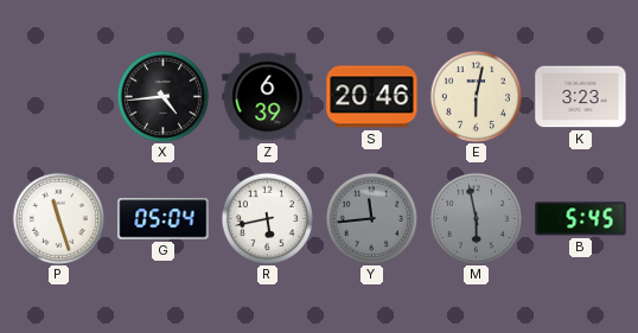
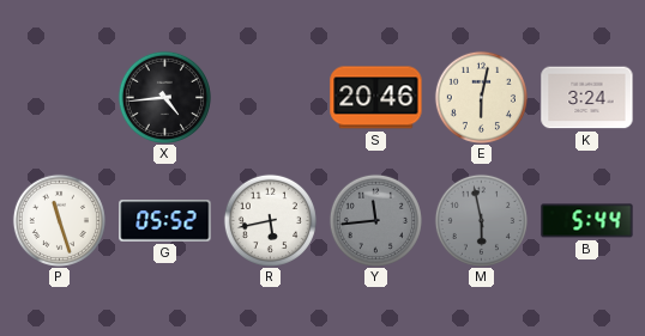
Z: 6:39 -> none
K: 3:23 -> 3:24
G: 05:04 -> 05:52
B: 5:45 -> 5:44
